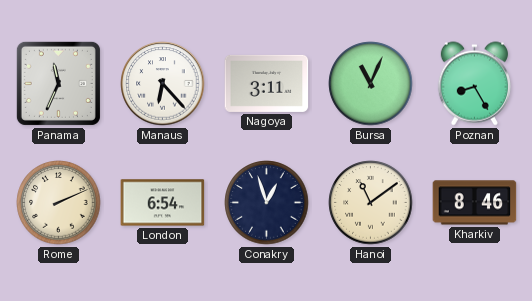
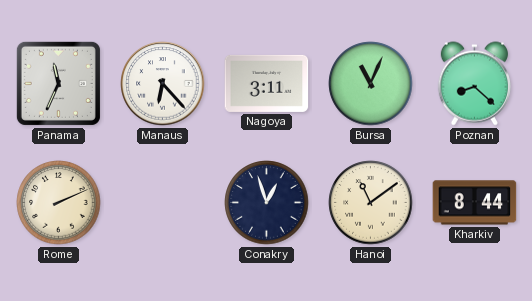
Poznan: 8:25 -> 8:22
London: 6:54 -> none
Kharkiv: 8:46 -> 8:44
